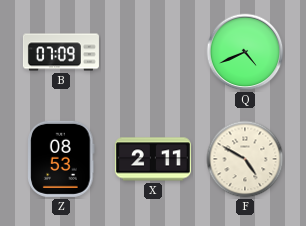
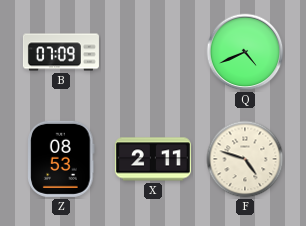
F: 4:50 -> 4:48
